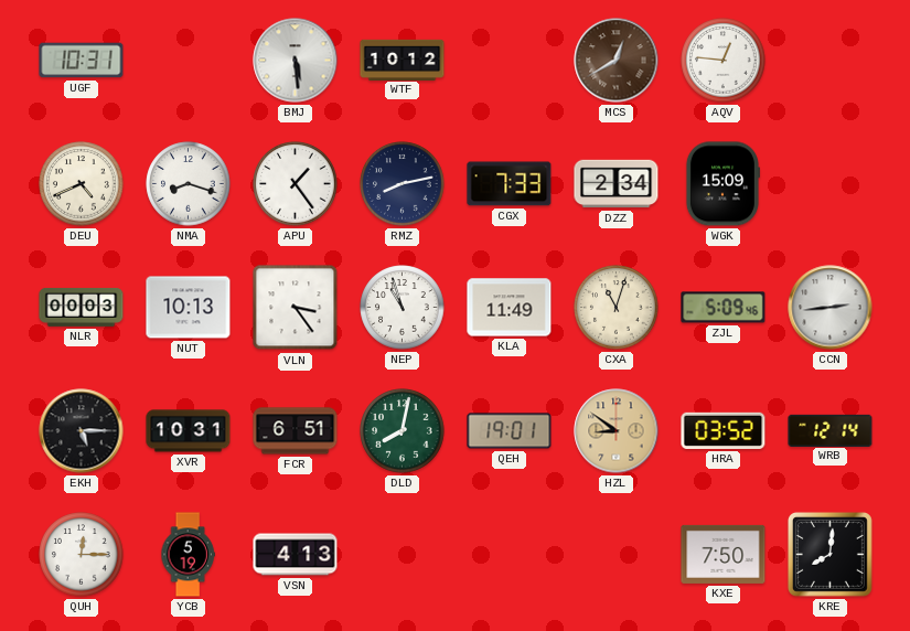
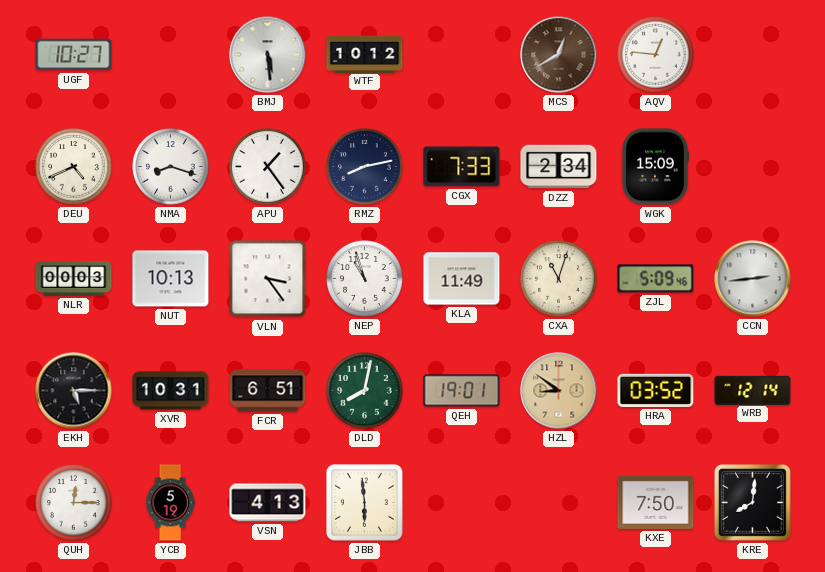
UGF: 10:31 -> 10:27
JBB: none -> 5:59
